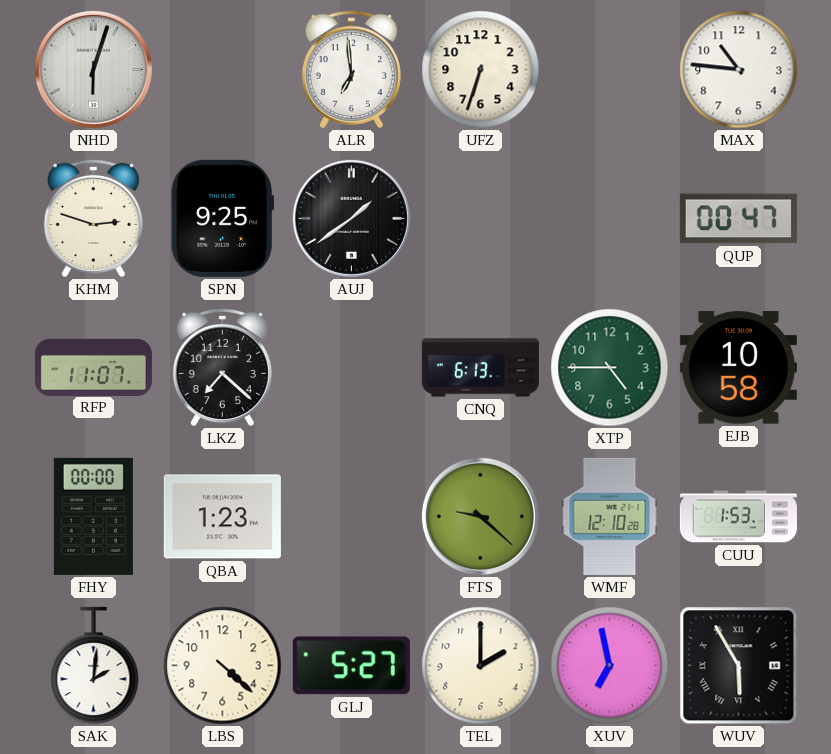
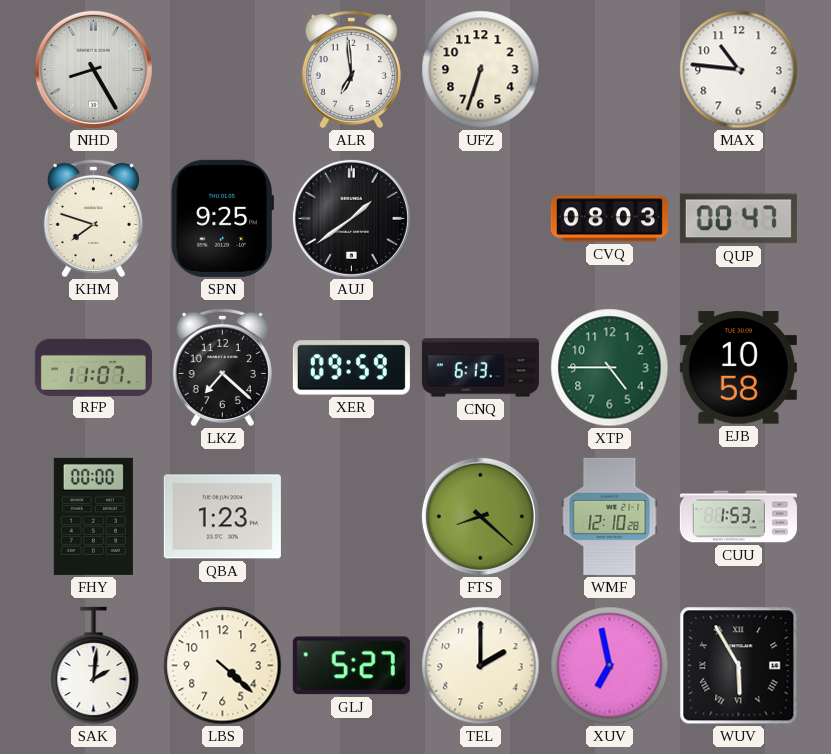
NHD: 6:03 -> 8:25
KHM: 2:48 -> 7:48
CVQ: none -> 08:03
XER: none -> 09:59
FTS: 9:22 -> 8:22
